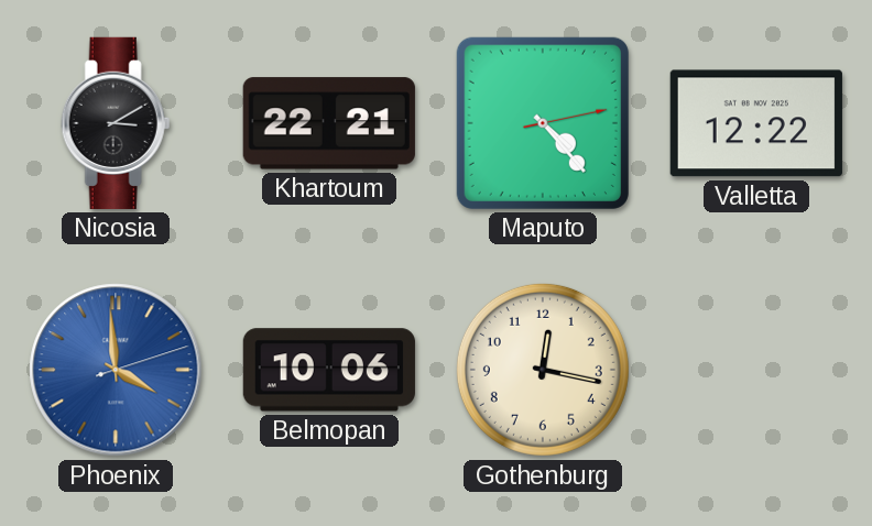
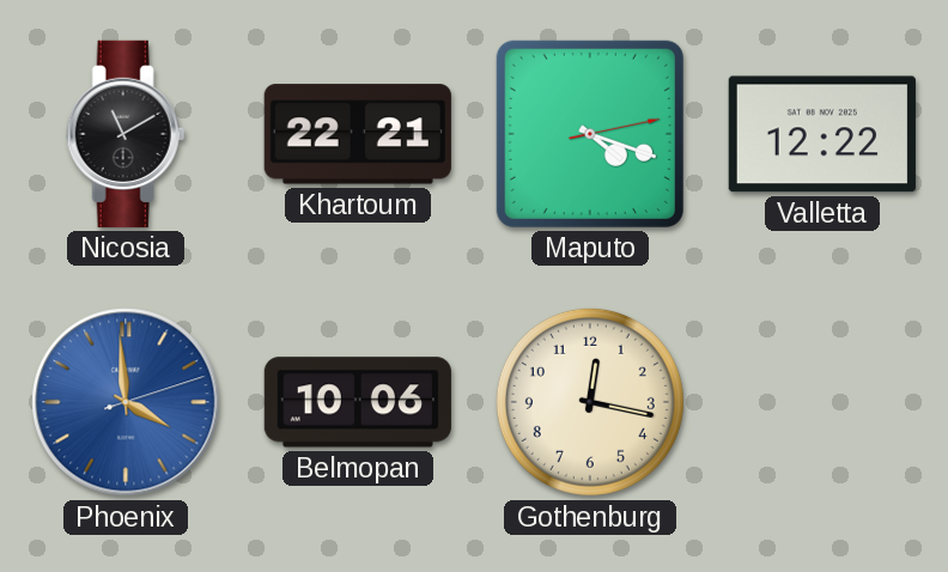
Nicosia: 3:10 -> 11:10
Maputo: 4:23 -> 4:18
